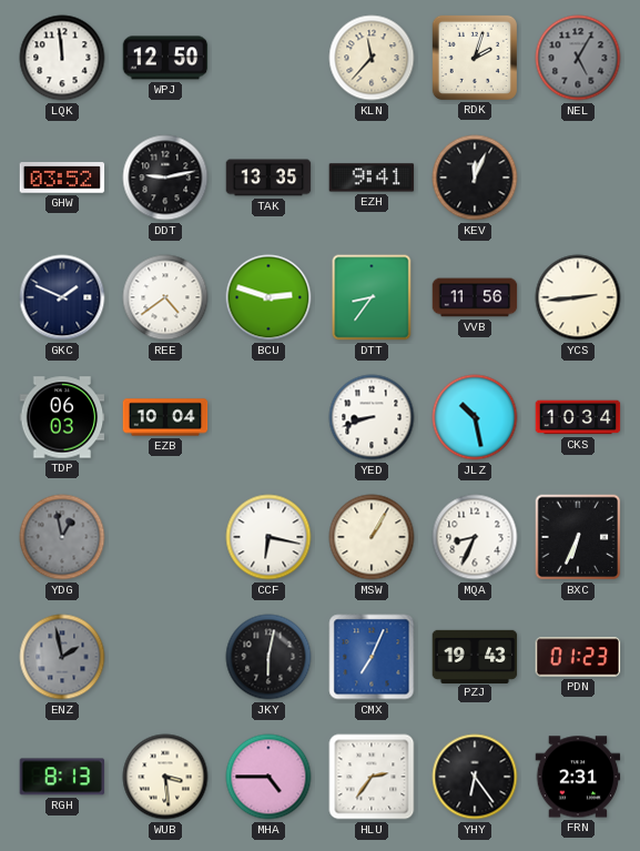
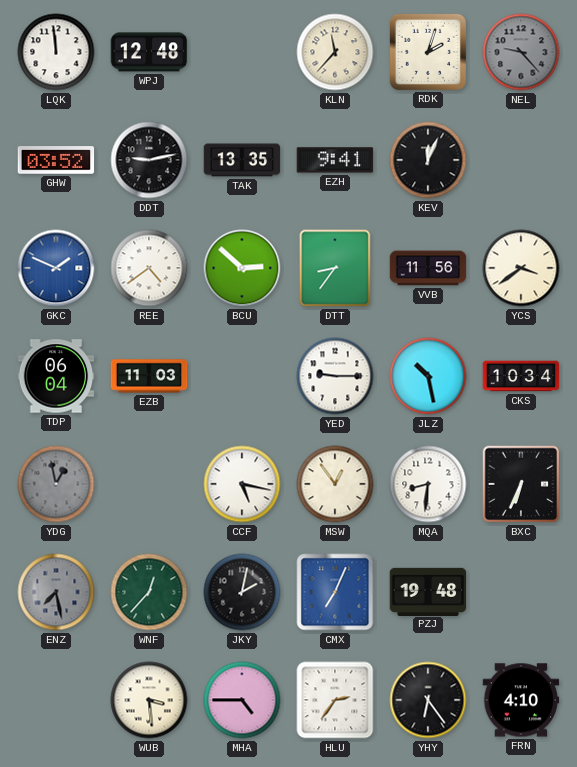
WPJ: 12:50 -> 12:48
NEL: 5:05 -> 9:23
GKC dial: navy -> blue
BCU: 2:48 -> 2:52
YCS: 2:44 -> 3:39
TDP: 06:03 -> 06:04
EZB: 10:04 -> 11:03
YED: 8:42 -> 9:15
CCF: 6:17 -> 5:17
MSW: 1:05 -> 12:54
MQA: 8:34 -> 8:31
ENZ: 1:58 -> 7:28
WNF: none -> 12:37
JKY: 6:02 -> 2:02
PZJ: 19:43 -> 19:48
PDN: 01:23 -> none
RGH: 8:13 -> none
FRN: 2:31 -> 4:10
